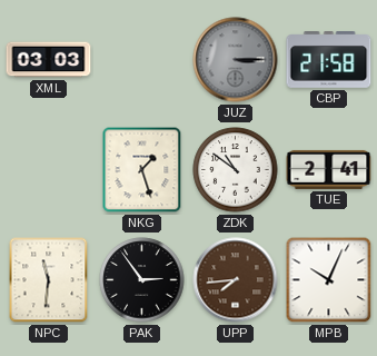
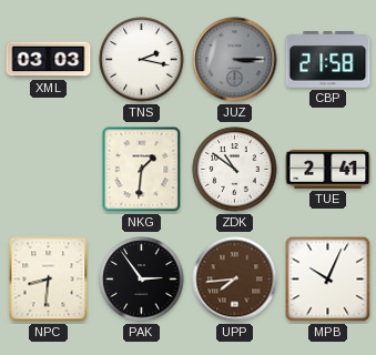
TNS: none -> 2:17
NKG: 1:27 -> 1:31
NPC: 11:31 -> 8:31
